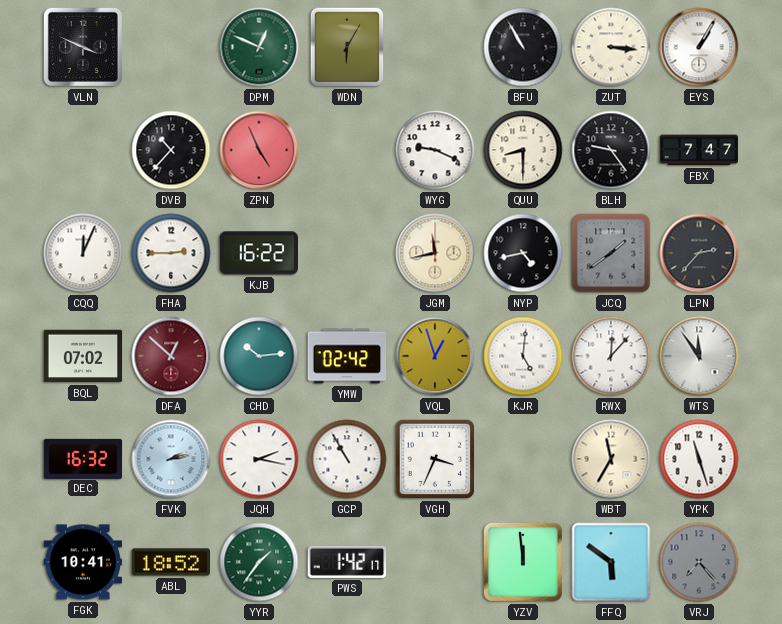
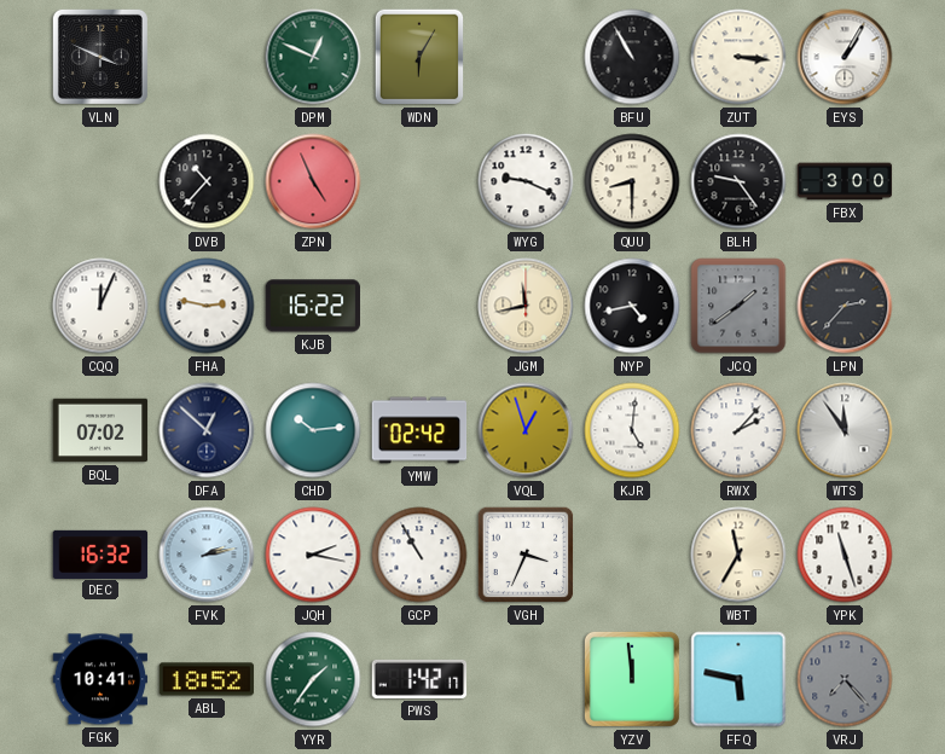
FBX: 7:47 -> 3:00
FHA: 2:45 -> 2:47
DFA dial: burgundy -> navy
RWX: 12:07 -> 2:07
FFQ: 5:51 -> 5:47
